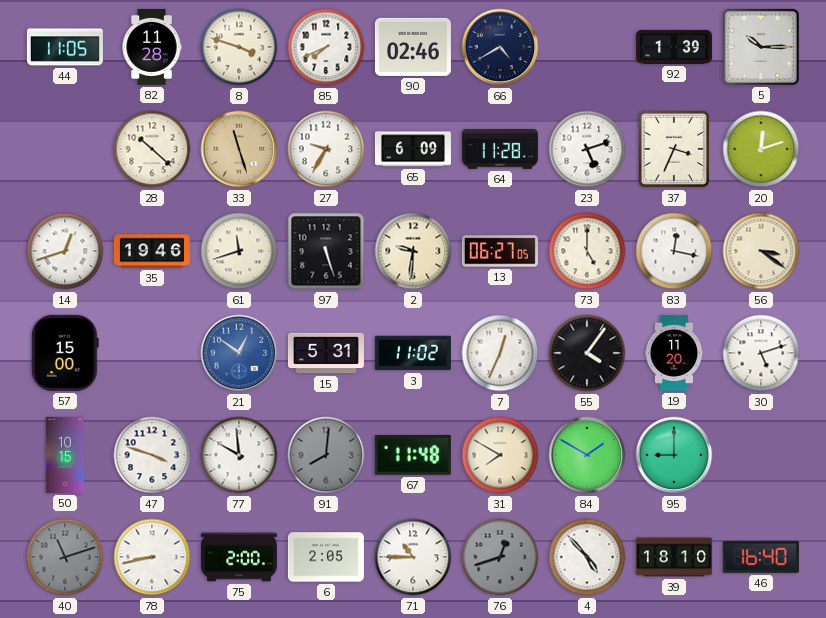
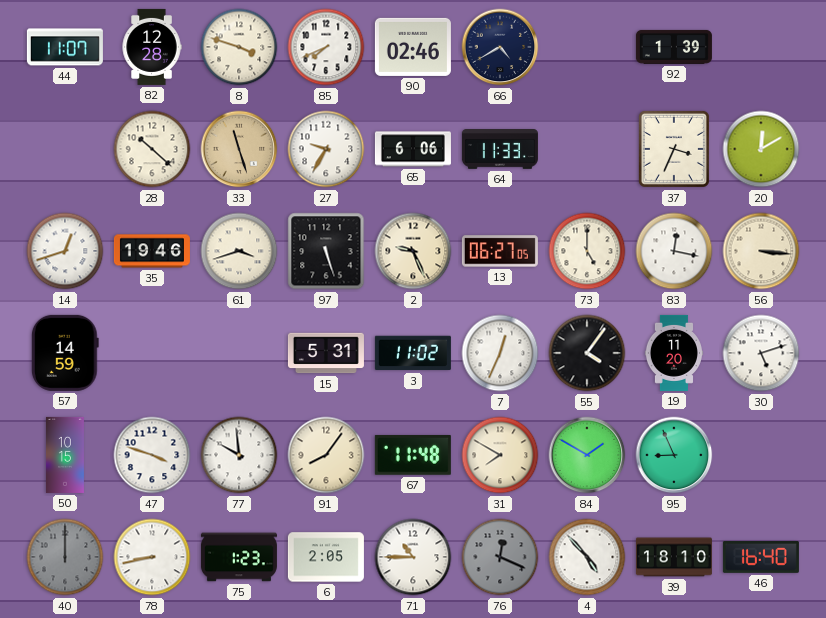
44: 11:05 -> 11:07
82: 11:28 -> 12:28
5: 10:15 -> none
65: 6:09 -> 6:06
64: 11:28 -> 11:33
23: 5:12 -> none
20: 12:12 -> 12:10
61: 11:42 -> 3:42
2: 9:31 -> 9:26
56: 3:21 -> 3:16
57: 15:00 -> 14:59
21: 12:51 -> none
91: 8:01 -> 8:06
91 dial: grey -> cream
95: 9:00 -> 8:56
40: 11:12 -> 12:00
75: 2:00 -> 1:23
76: 12:42 -> 12:19
